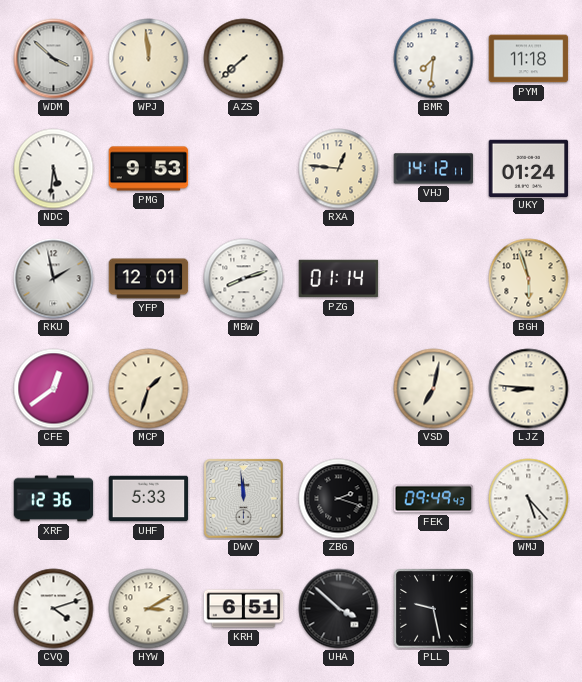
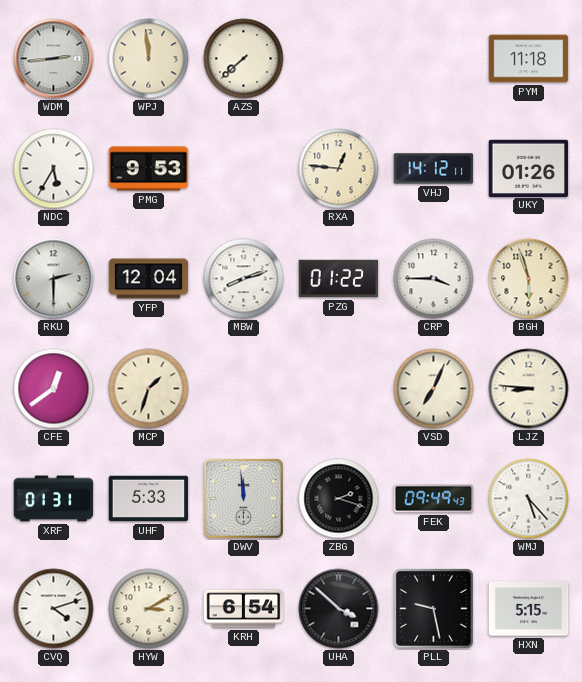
WDM: 3:52 -> 2:44
BMR: 7:31 -> none
NDC: 5:31 -> 5:35
UKY: 01:24 -> 01:26
RKU: 1:58 -> 2:30
YFP: 12:01 -> 12:04
PZG: 01:14 -> 01:22
CRP: none -> 3:45
VSD: 7:02 -> 7:04
XRF: 12:36 -> 01:31
KRH: 6:51 -> 6:54
HXN: none -> 5:15
